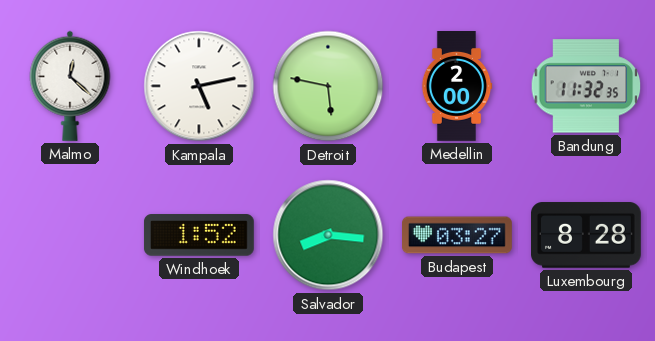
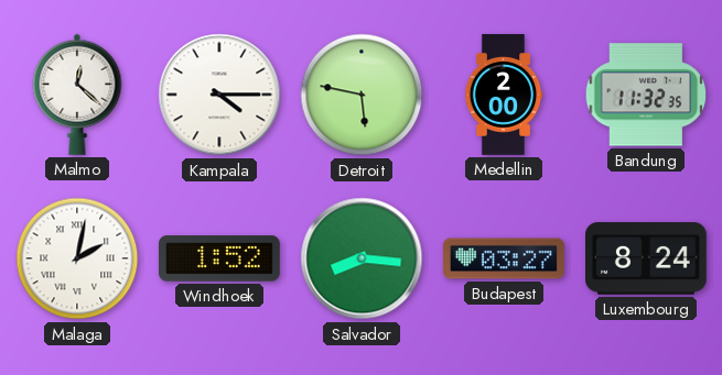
Kampala: 5:13 -> 4:15
Malaga: none -> 2:02
Luxembourg: 8:28 -> 8:24
